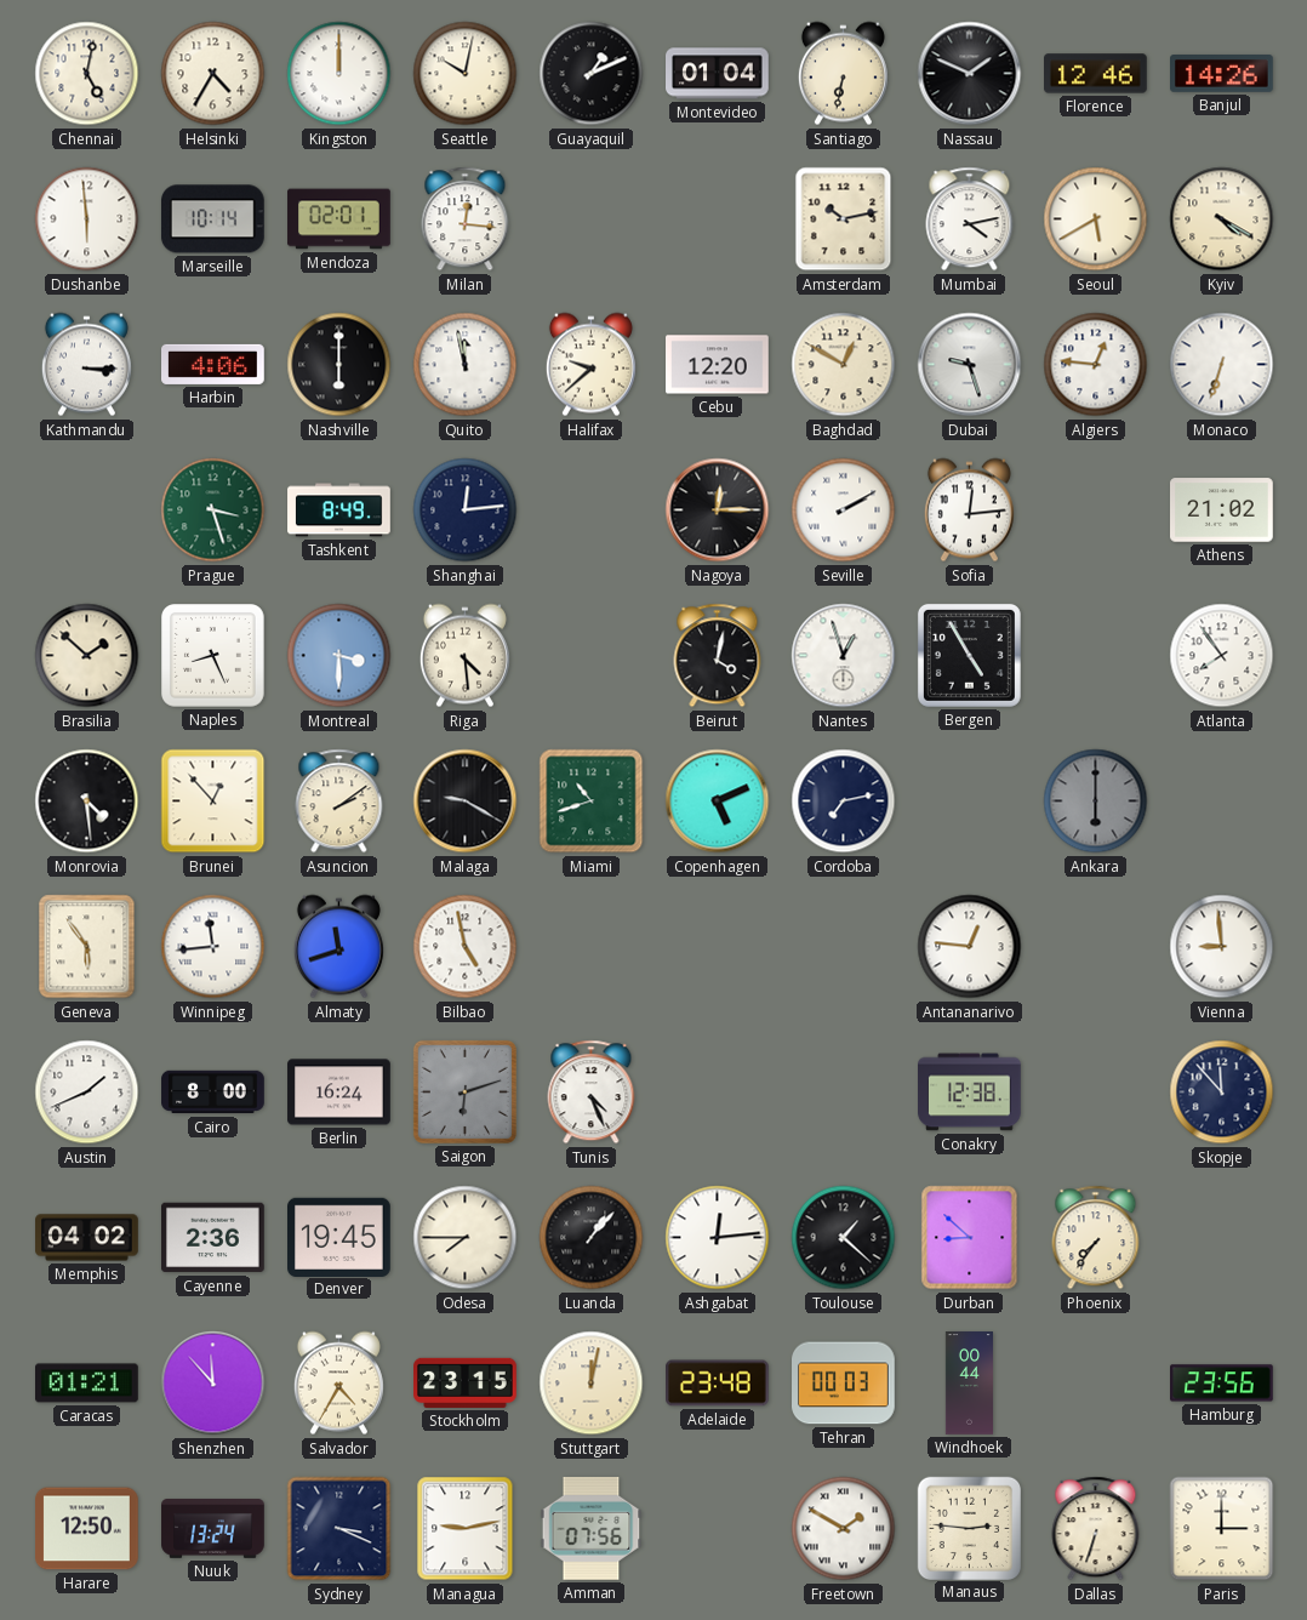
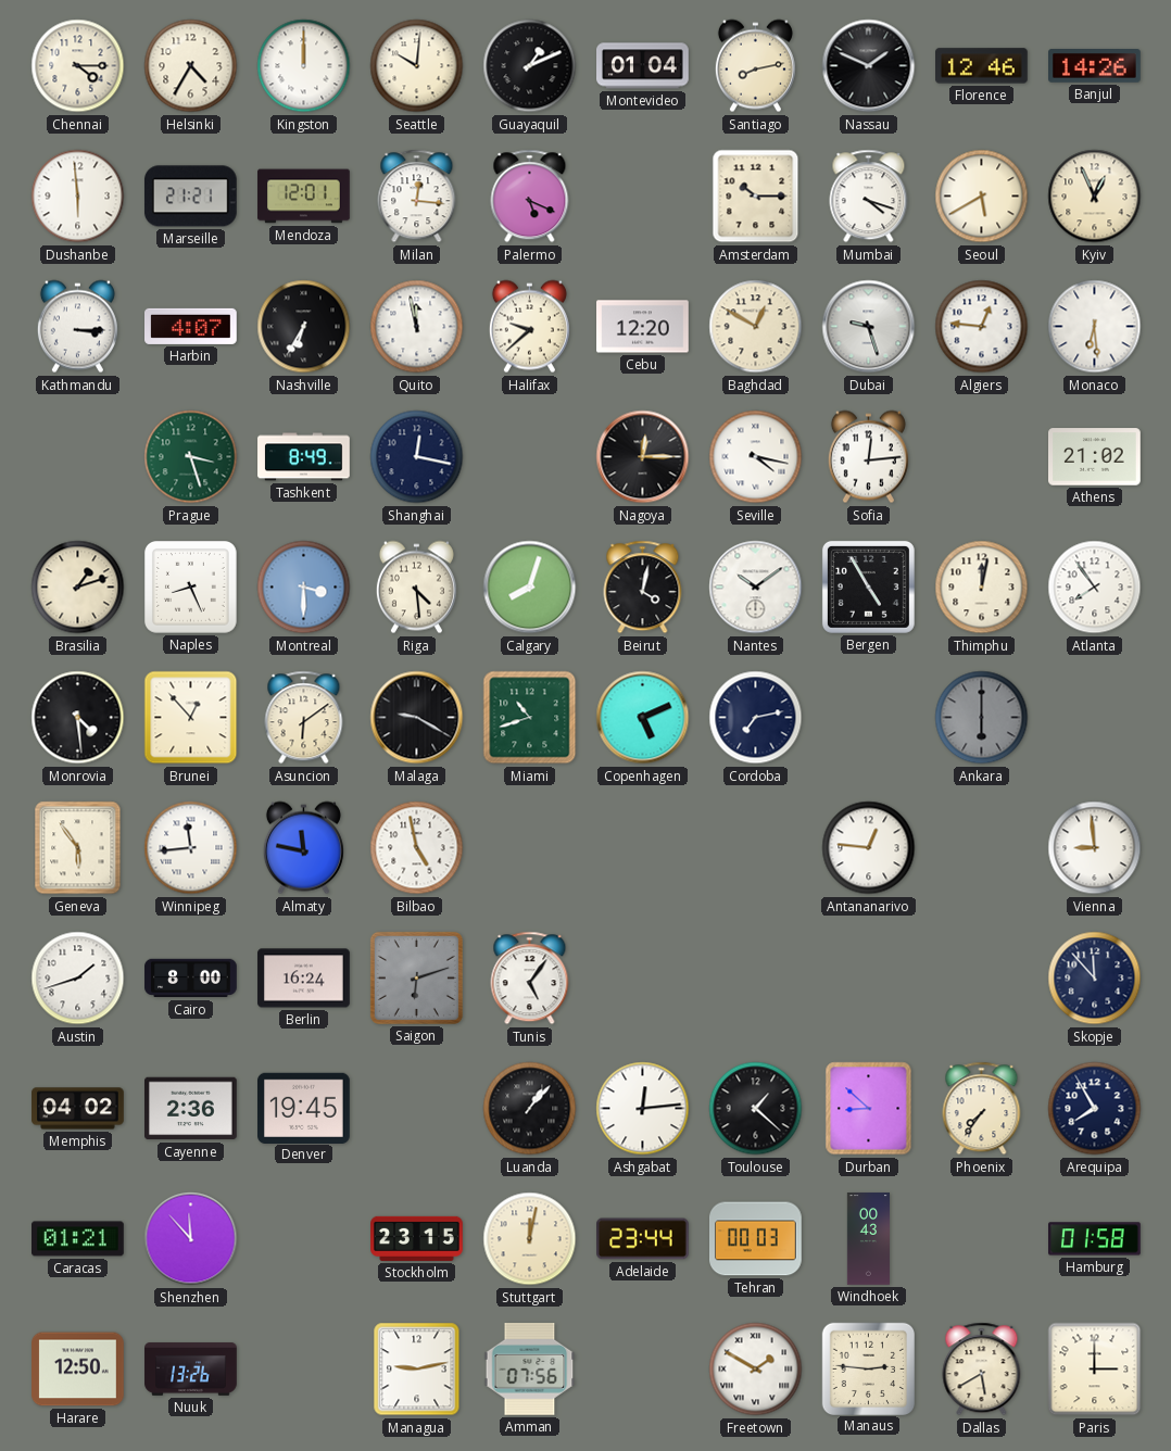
Chennai: 5:02 -> 4:15
Seattle: 10:02 -> 10:01
Santiago: 6:32 -> 8:13
Marseille: 10:14 -> 21:21
Mendoza: 02:01 -> 12:01
Palermo: none -> 5:19
Amsterdam: 10:13 -> 10:15
Mumbai: 4:13 -> 4:18
Kyiv: 4:20 -> 12:56
Harbin: 4:06 -> 4:07
Nashville: 6:00 -> 6:35
Monaco: 6:33 -> 6:29
Shanghai: 12:14 -> 12:17
Seville: 2:10 -> 4:17
Brasilia: 1:52 -> 1:12
Calgary: none -> 8:03
Nantes: 12:57 -> 10:09
Thimphu: none -> 12:02
Asuncion: 2:09 -> 6:09
Almaty: 11:42 -> 11:47
Austin: 1:41 -> 1:42
Tunis: 4:26 -> 5:06
Conakry: 12:38 -> none
Odesa: 7:45 -> none
Arequipa: none -> 7:55
Salvador: 4:35 -> none
Adelaide: 23:48 -> 23:44
Windhoek: 00:44 -> 00:43
Hamburg: 23:56 -> 01:58
Nuuk: 13:24 -> 13:26
Sydney: 3:19 -> none
Dallas: 6:33 -> 5:40
